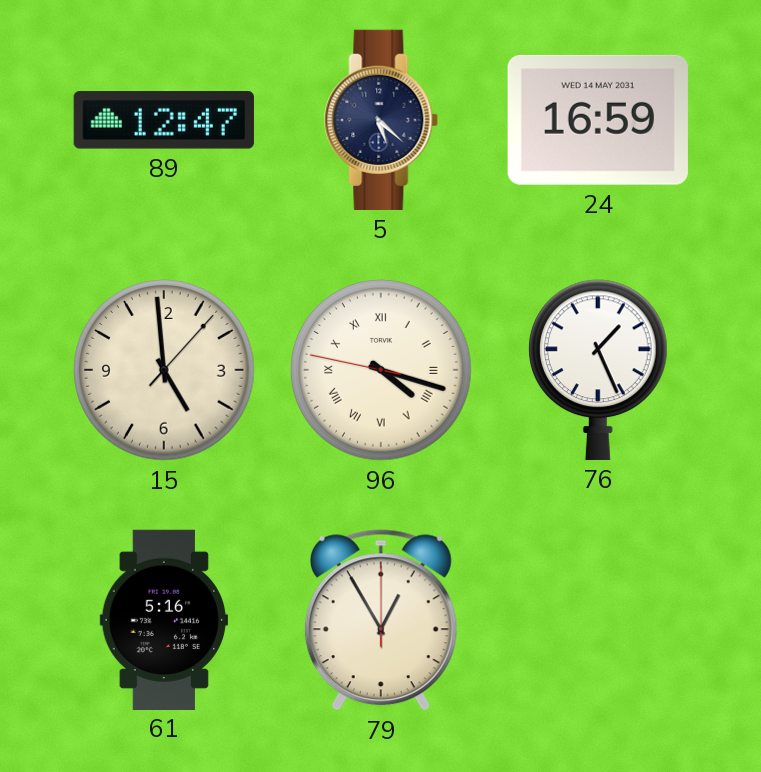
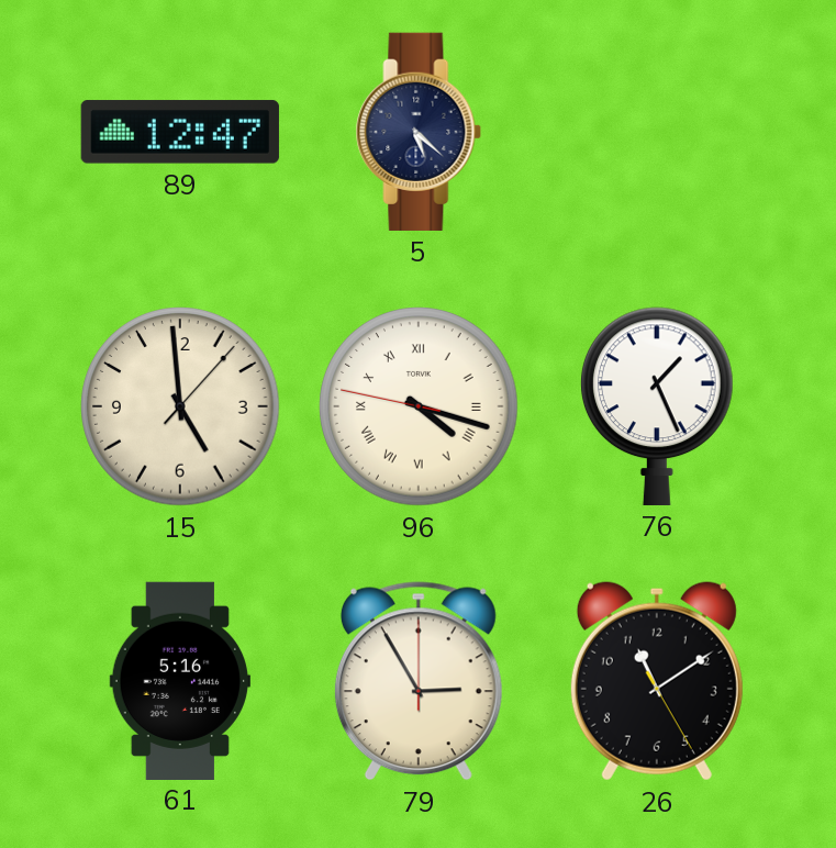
24: 16:59 -> none
79: 12:55 -> 2:55
26: none -> 11:09
